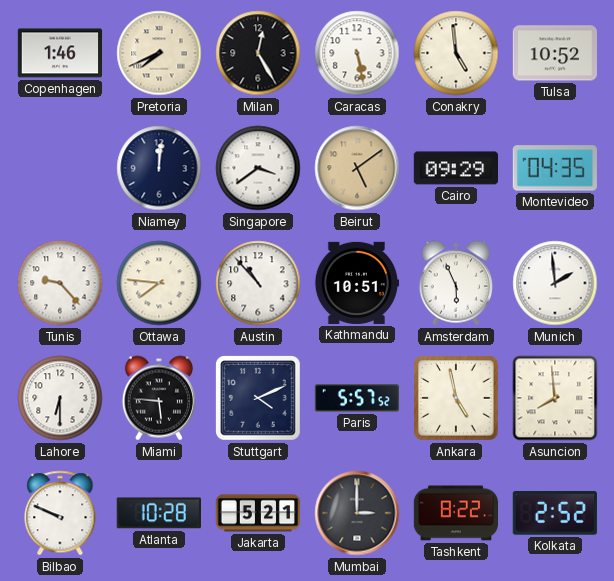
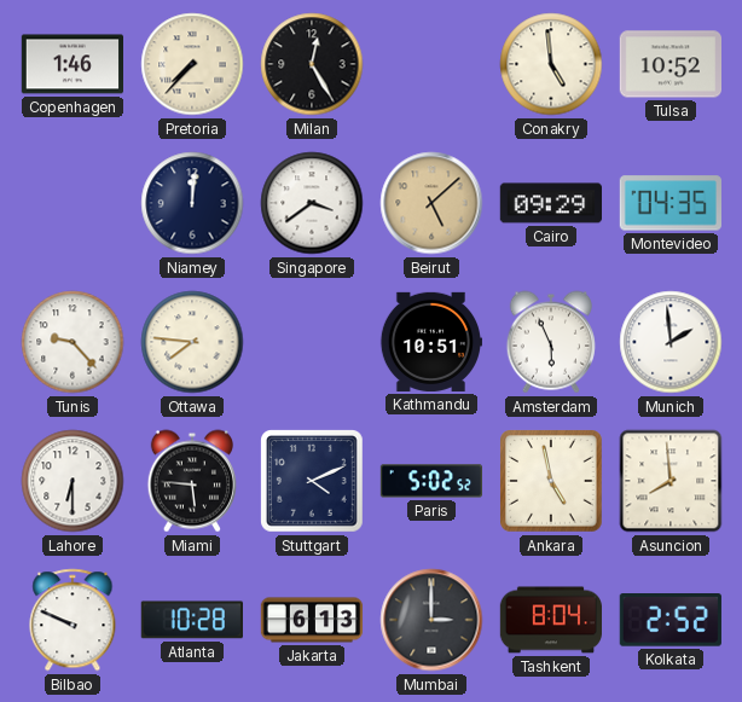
Pretoria: 7:41 -> 7:37
Caracas: 5:28 -> none
Beirut: 5:09 -> 5:08
Austin: 10:53 -> none
Paris: 5:57 -> 5:02
Jakarta: 5:21 -> 6:13
Tashkent: 8:22 -> 8:04
